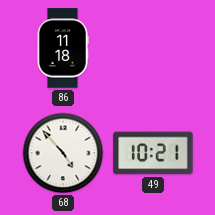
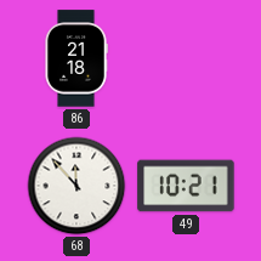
86: 11:18 -> 21:18
68: 4:53 -> 11:53
